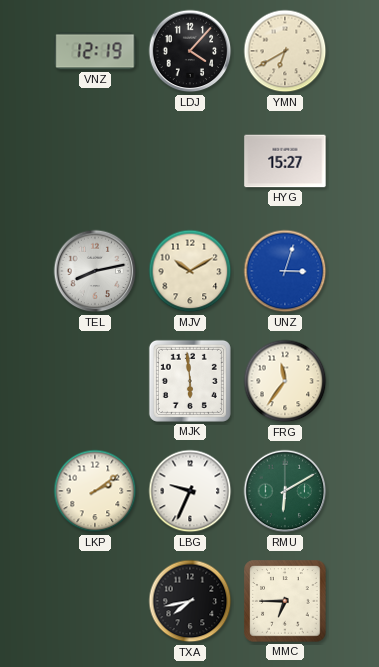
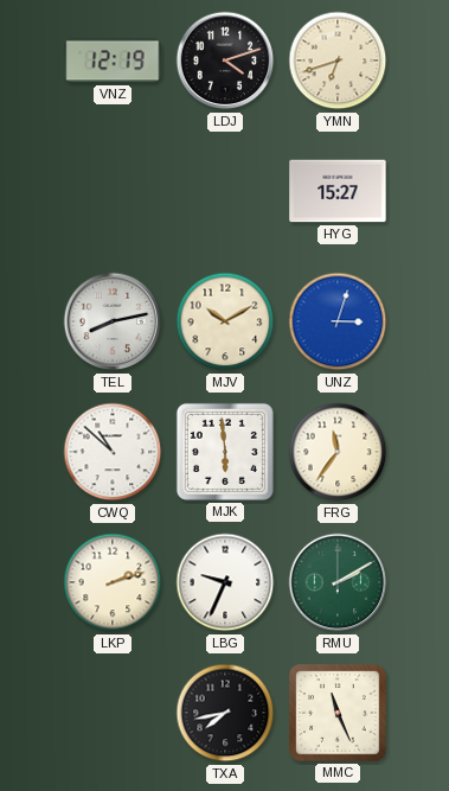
LDJ: 4:07 -> 4:12
YMN: 6:40 -> 6:42
CWQ: none -> 10:52
LKP: 2:09 -> 2:12
RMU: 6:10 -> 2:10
MMC: 6:45 -> 11:26
